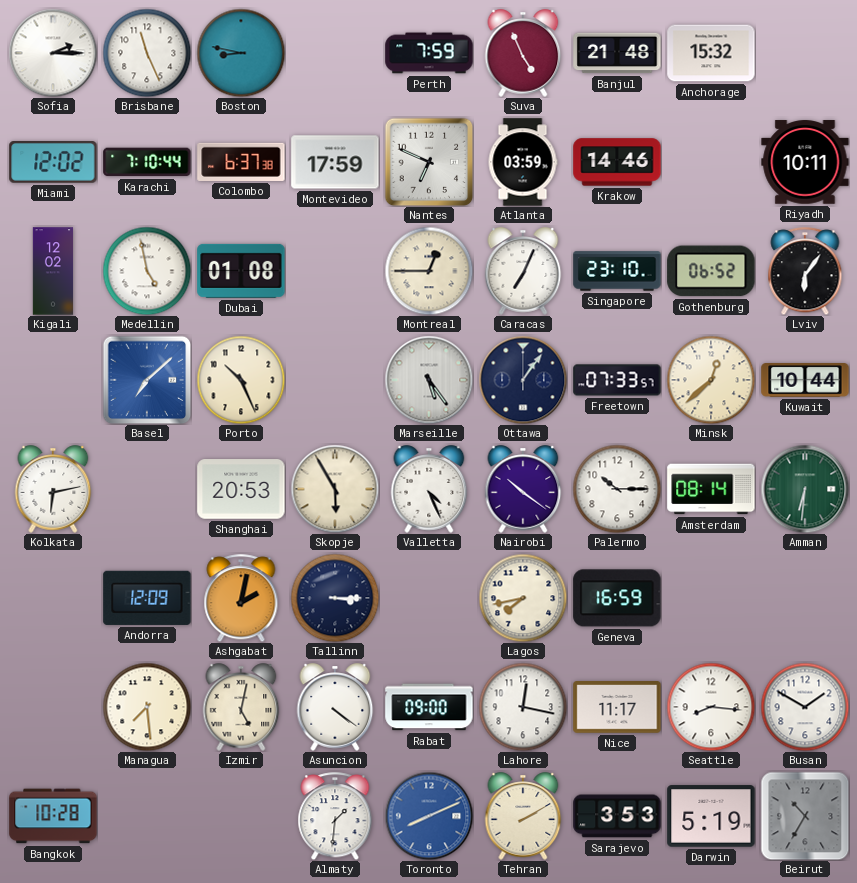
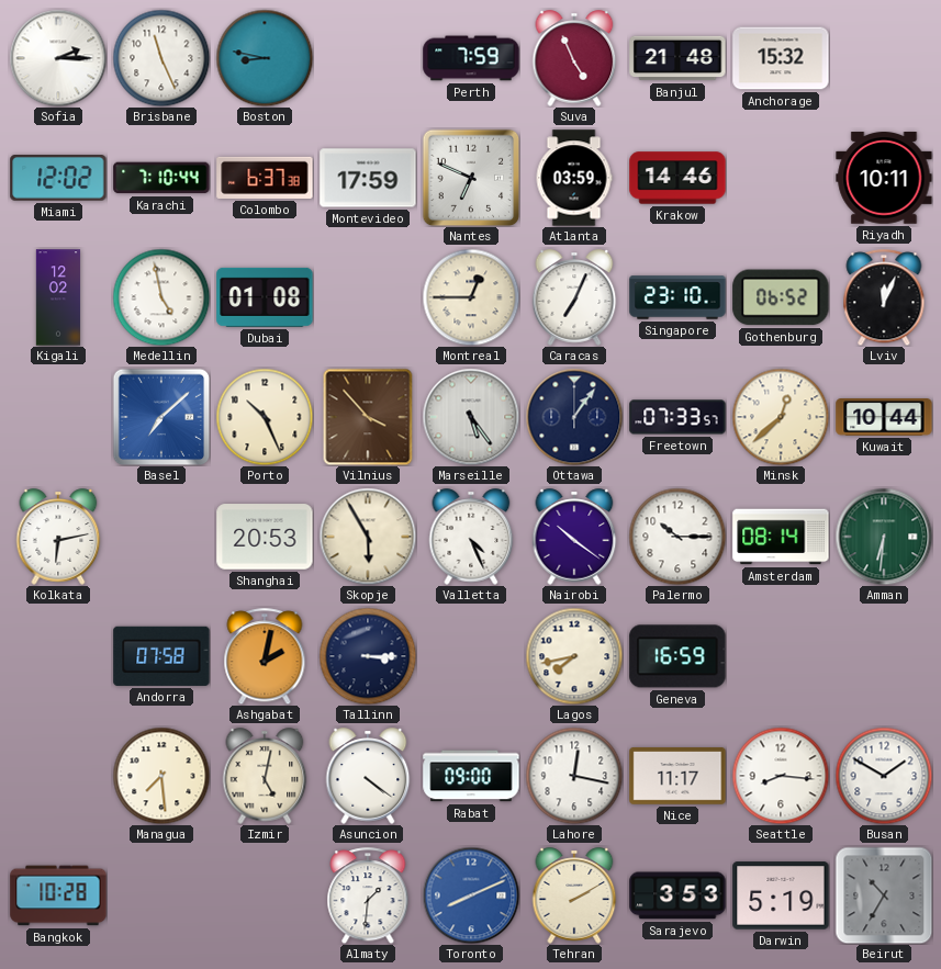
Lviv: 6:06 -> 12:04
Vilnius: none -> 3:53
Andorra: 12:09 -> 07:58
